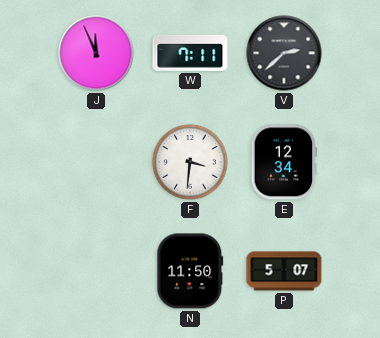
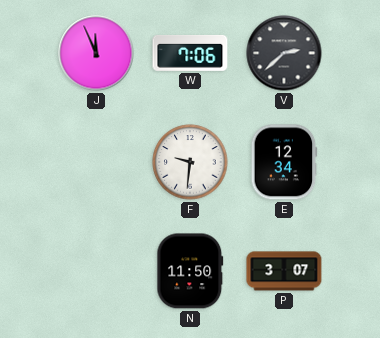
W: 7:11 -> 7:06
F: 3:31 -> 9:31
P: 5:07 -> 3:07
